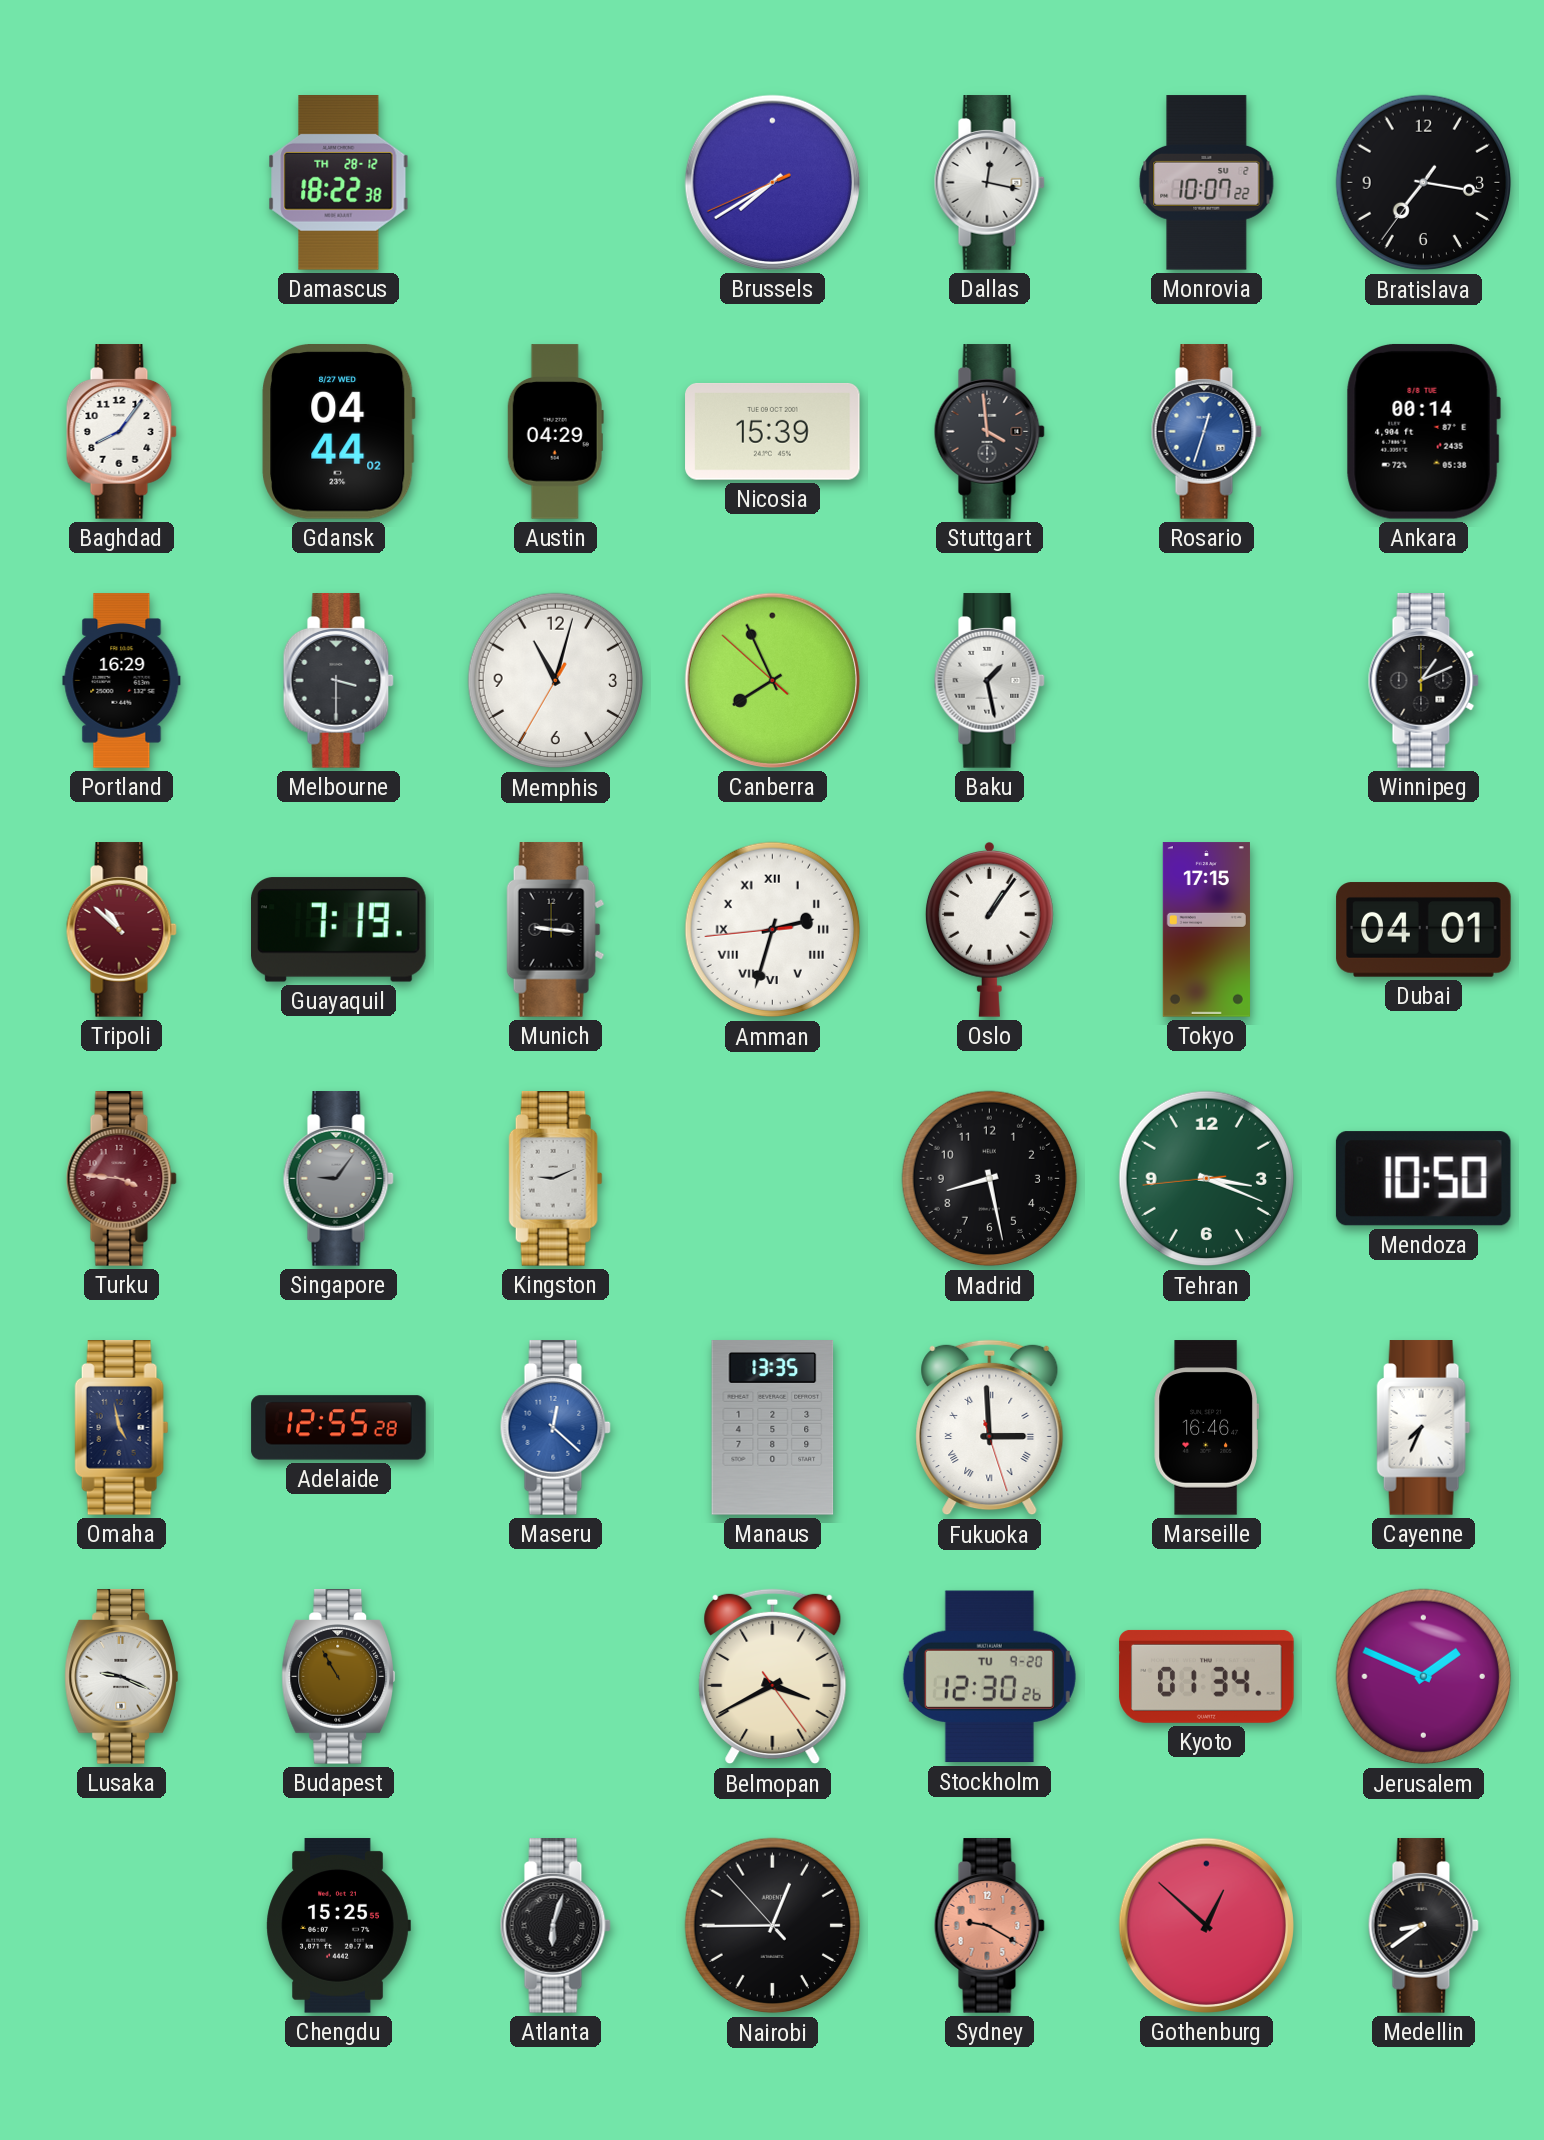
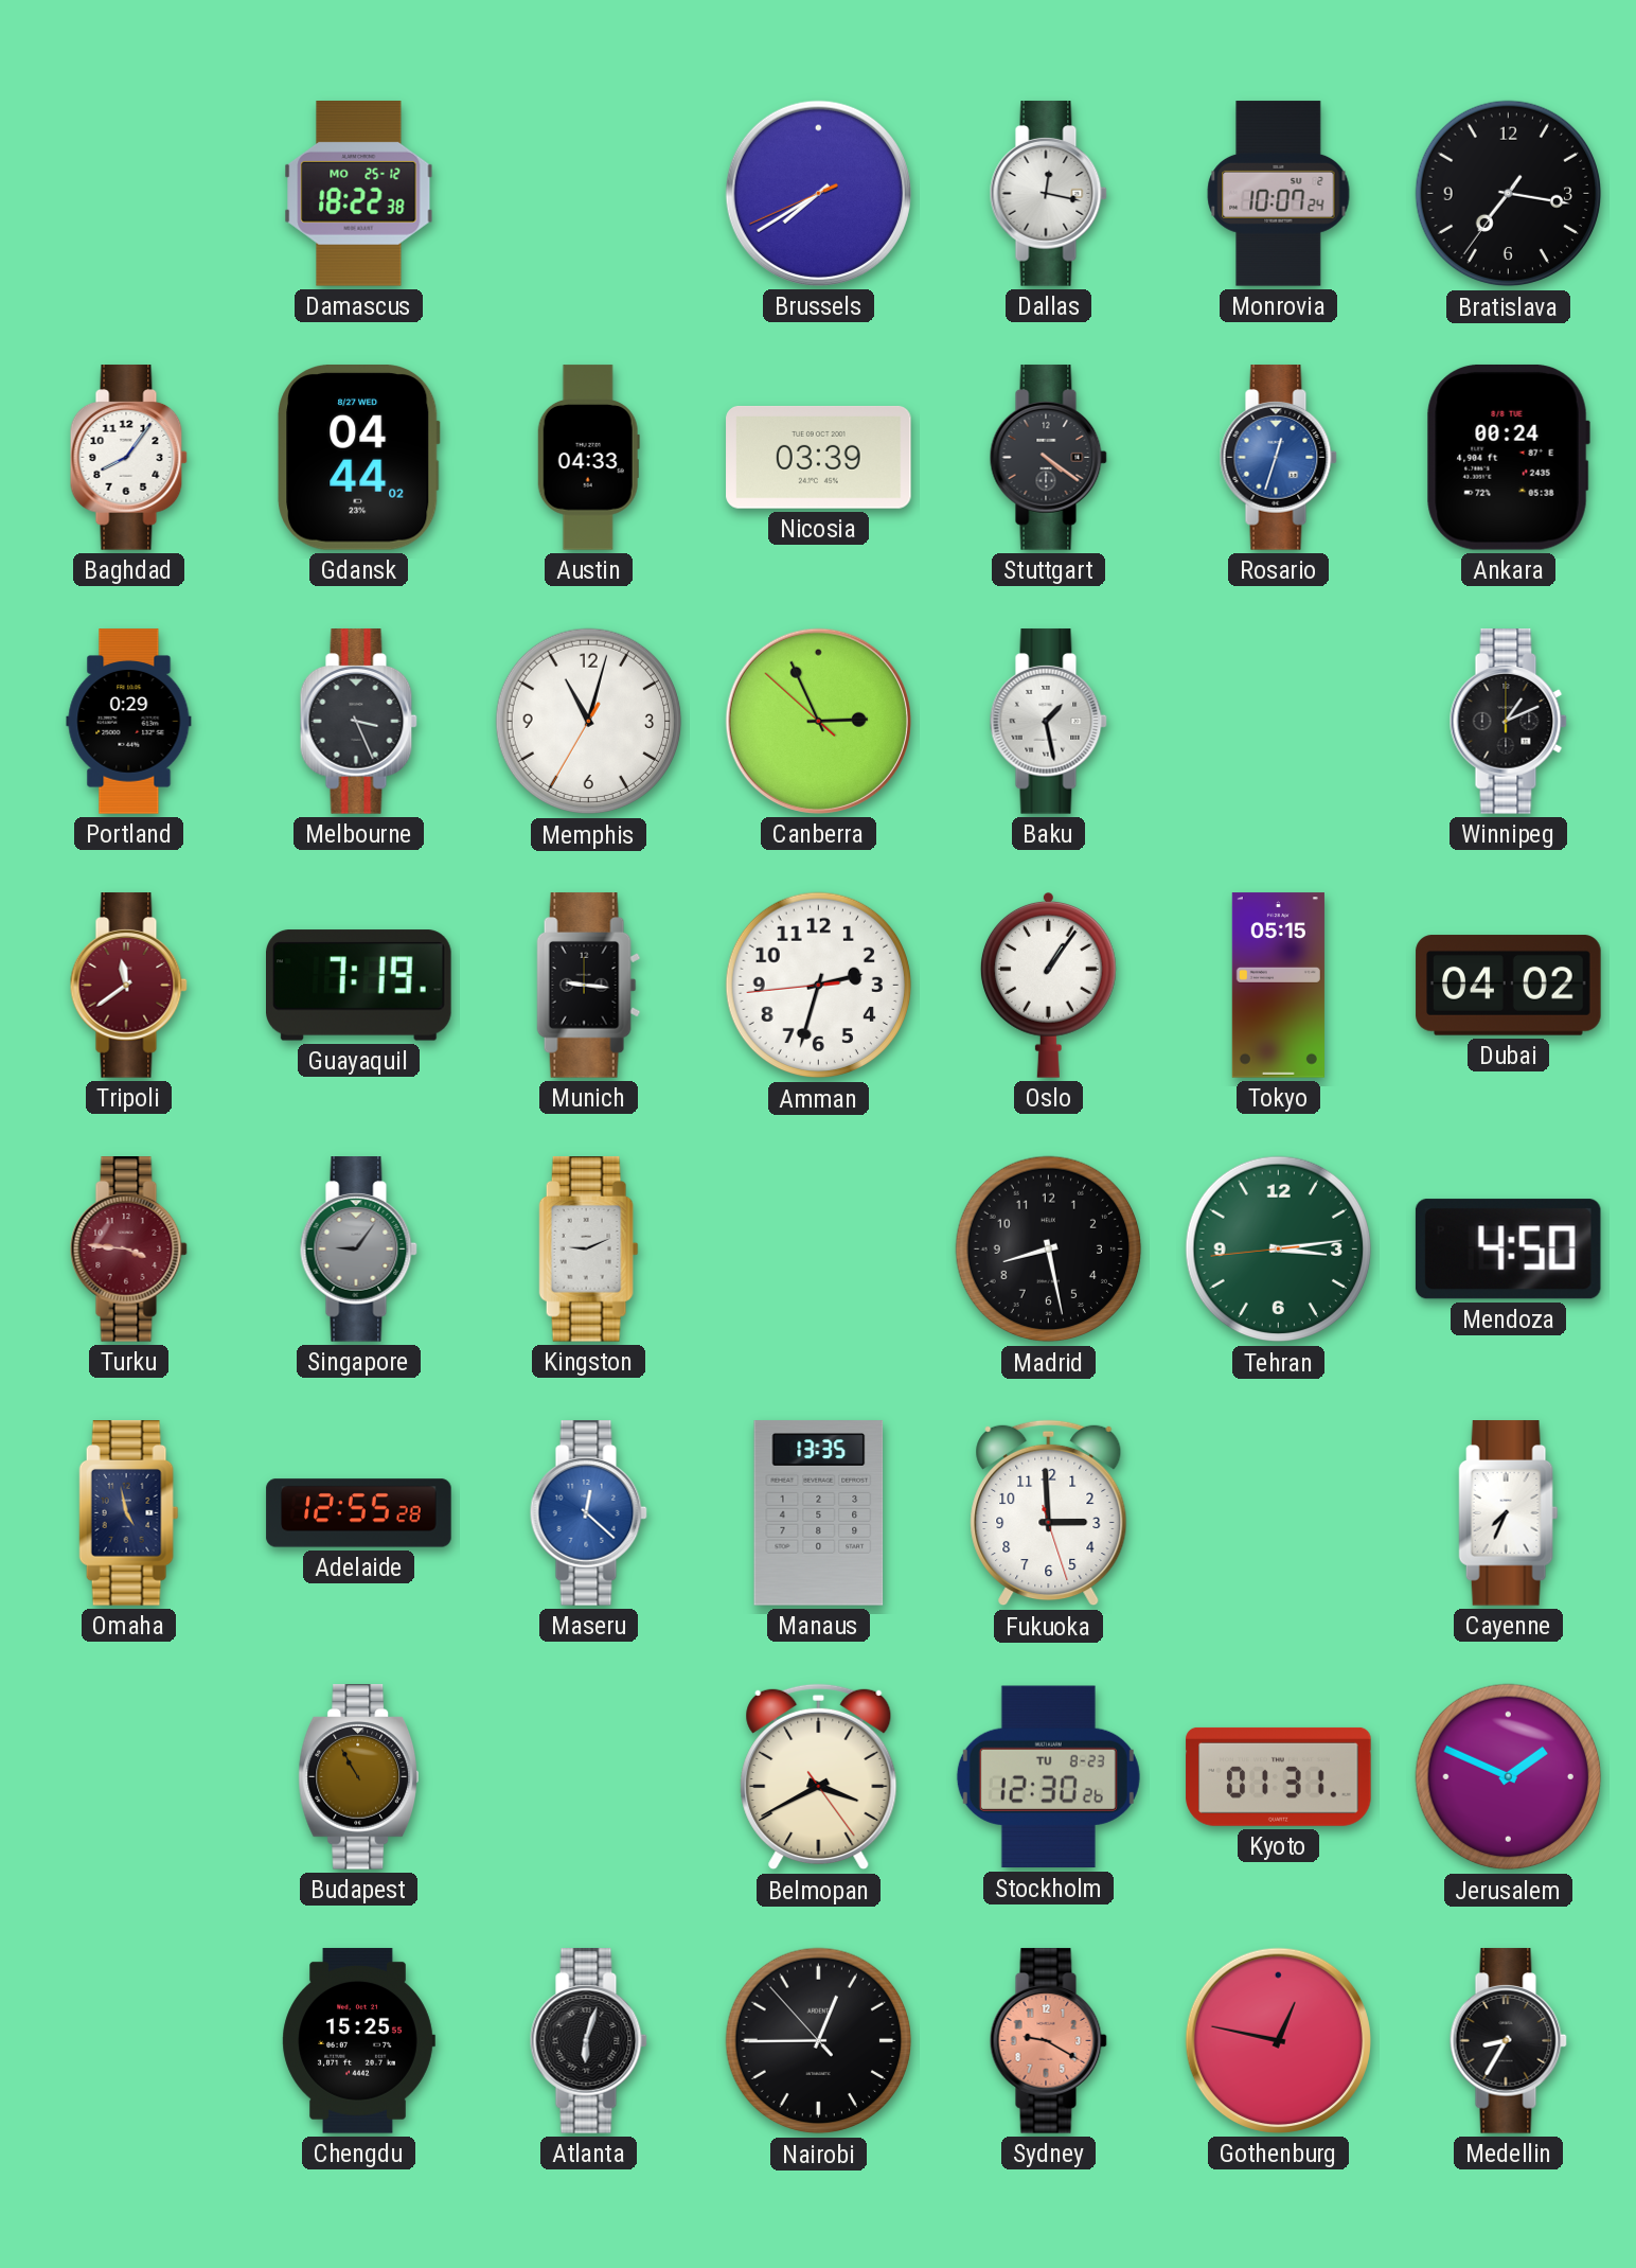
Damascus date: TH 28-12 -> MO 25-12
Monrovia: 10:07:22 -> 10:07:24
Austin: 04:29 -> 04:33
Nicosia: 15:39 -> 03:39
Stuttgart: 3:59 -> 4:21
Ankara: 00:14 -> 00:24
Portland: 16:29 -> 0:29
Melbourne: 3:30 -> 3:26
Canberra: 7:55 -> 2:55
Tripoli: 10:52 -> 11:39
Amman numerals: Roman -> Arabic
Tokyo: 17:15 -> 05:15
Dubai: 04:01 -> 04:02
Tehran: 3:18 -> 3:13
Mendoza: 10:50 -> 4:50
Fukuoka numerals: Roman -> Arabic
Marseille: 16:46 -> none
Lusaka: 9:19 -> none
Stockholm date: TU 9-20 -> TU 8-23
Kyoto: 01:34 -> 01:31
Gothenburg: 12:52 -> 12:47
Medellin: 8:39 -> 8:35
